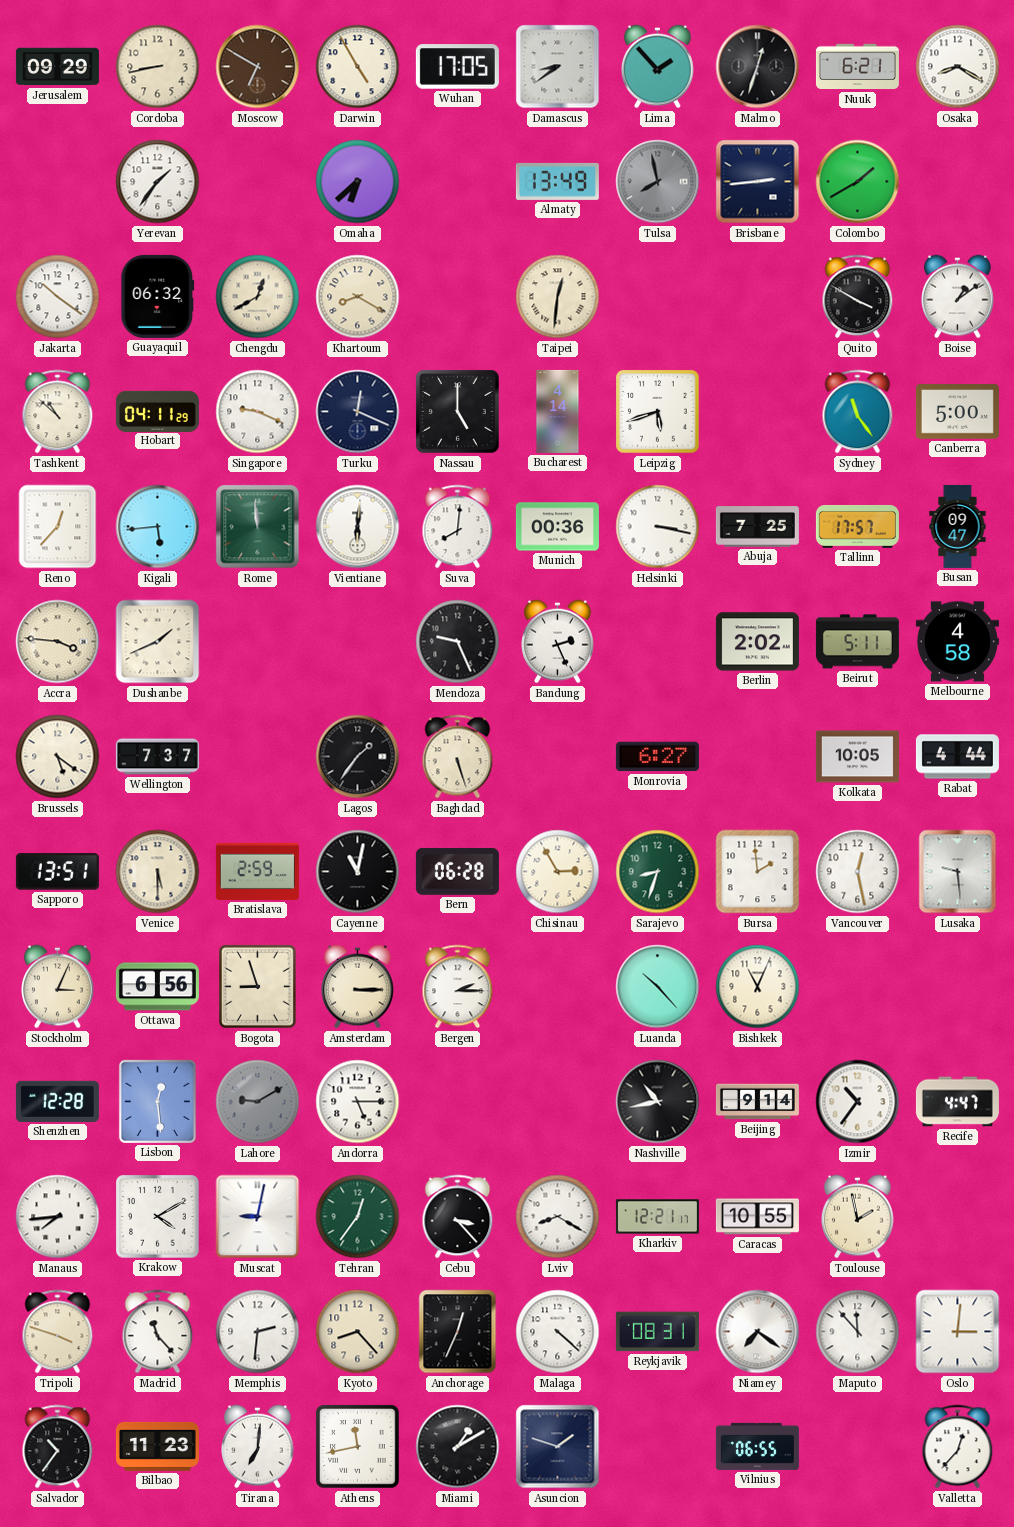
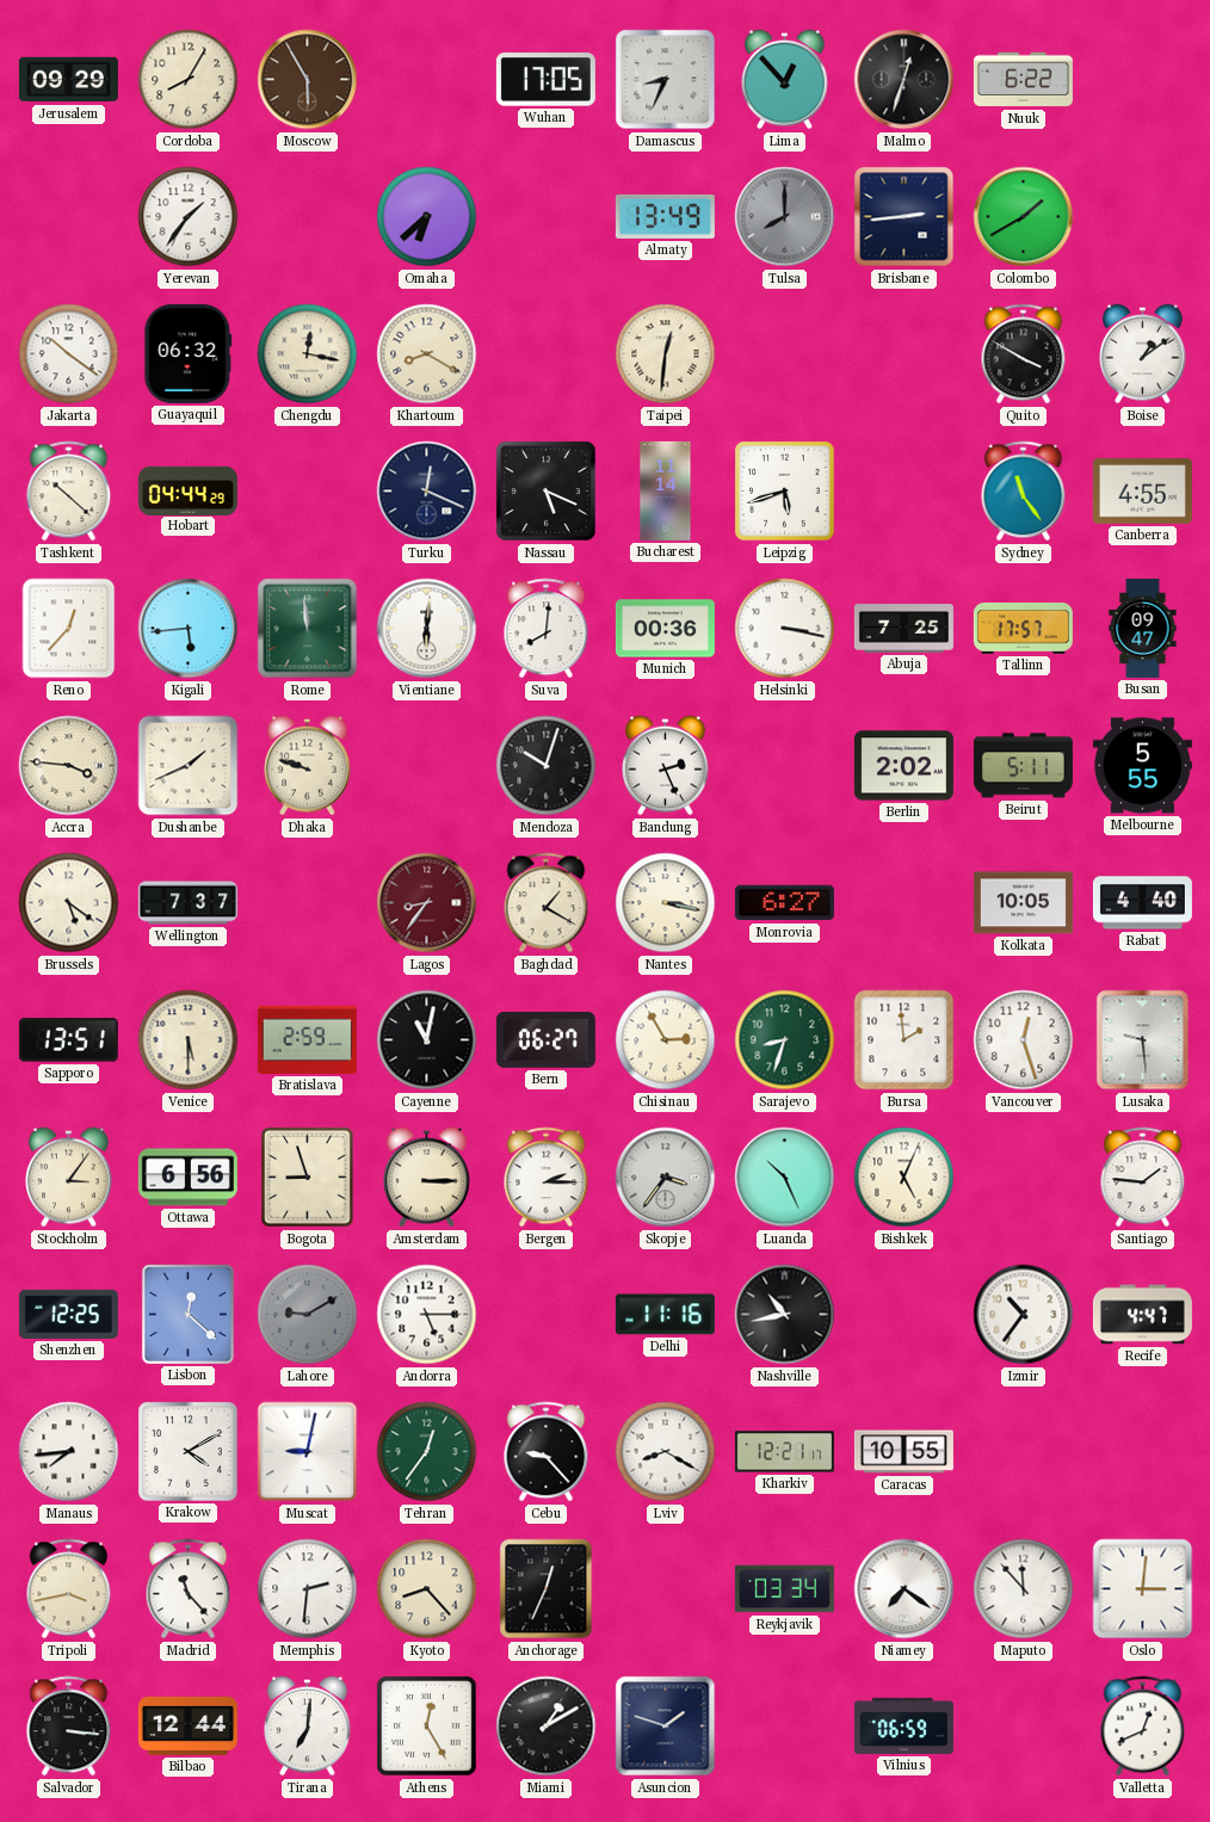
Cordoba: 8:43 -> 8:05
Moscow: 6:50 -> 5:55
Darwin: 4:55 -> none
Damascus: 8:39 -> 8:34
Lima: 1:53 -> 12:53
Nuuk: 6:21 -> 6:22
Osaka: 8:20 -> none
Tulsa: 7:58 -> 8:00
Chengdu: 12:40 -> 12:17
Tashkent: 10:52 -> 10:22
Hobart: 04:11 -> 04:44
Singapore: 9:19 -> none
Nassau: 5:00 -> 5:19
Bucharest: 4:14 -> 11:14
Canberra: 5:00 -> 4:55
Dhaka: none -> 9:48
Mendoza: 9:26 -> 10:03
Melbourne: 4:58 -> 5:55
Lagos: 1:36 -> 8:36
Lagos dial: black -> burgundy
Baghdad: 5:27 -> 1:20
Nantes: none -> 3:17
Rabat: 4:44 -> 4:40
Bern: 06:28 -> 06:27
Vancouver: 12:28 -> 12:27
Stockholm: 3:04 -> 3:06
Skopje: none -> 3:36
Luanda: 10:23 -> 10:26
Bishkek: 11:04 -> 5:04
Santiago: none -> 1:46
Shenzhen: 12:28 -> 12:25
Lisbon: 12:29 -> 12:22
Delhi: none -> 11:16
Beijing: 9:14 -> none
Cebu: 3:23 -> 9:23
Toulouse: 1:58 -> none
Tripoli: 3:48 -> 3:43
Malaga: 4:22 -> none
Reykjavik: 08:31 -> 03:34
Salvador: 10:36 -> 3:16
Bilbao: 11:23 -> 12:44
Athens: 11:43 -> 12:25
Vilnius: 06:55 -> 06:59
Valletta: 12:37 -> 12:41
